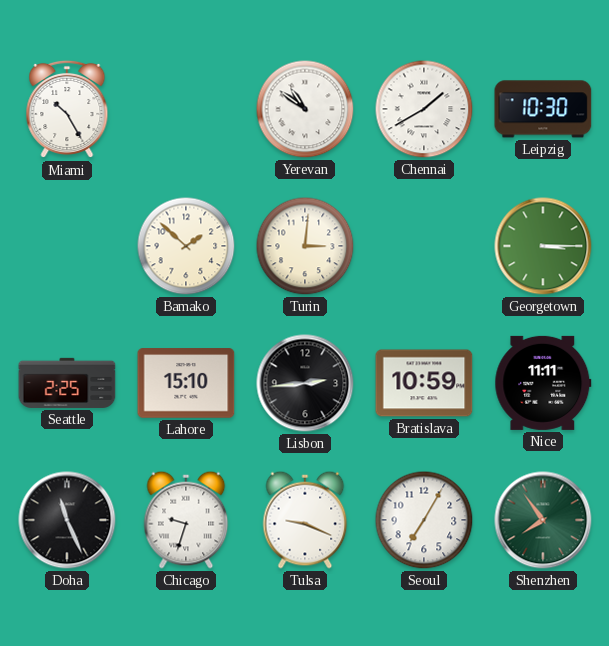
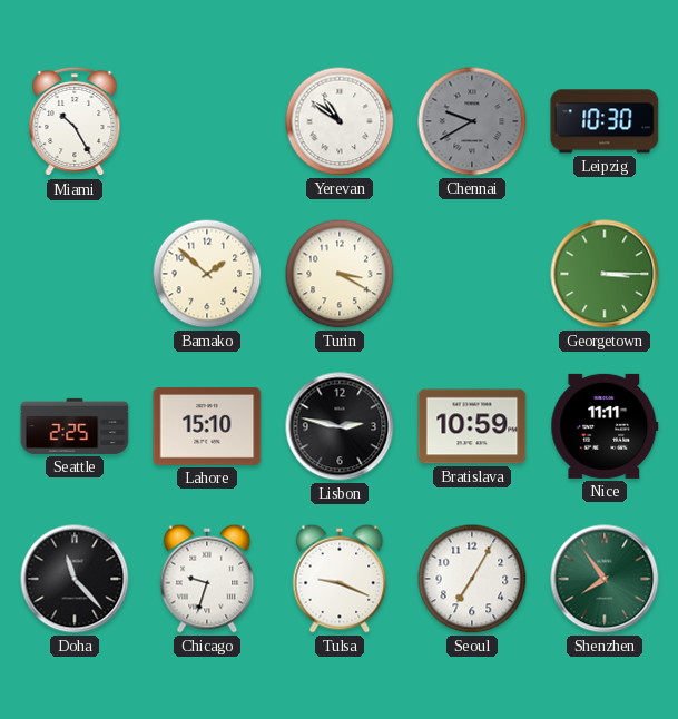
Chennai: 1:40 -> 9:40
Chennai dial: white -> grey
Turin: 3:01 -> 3:20
Lisbon: 2:44 -> 2:47
Doha: 11:26 -> 11:23
